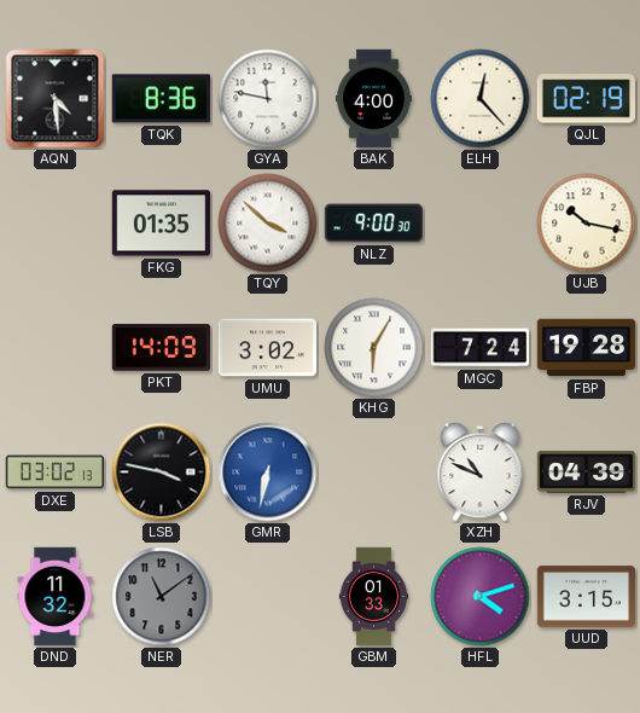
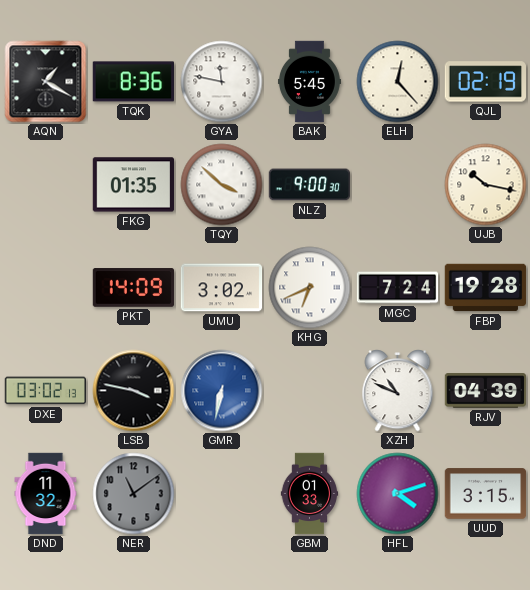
AQN: 4:29 -> 1:20
BAK: 4:00 -> 5:45
KHG: 6:05 -> 6:41
